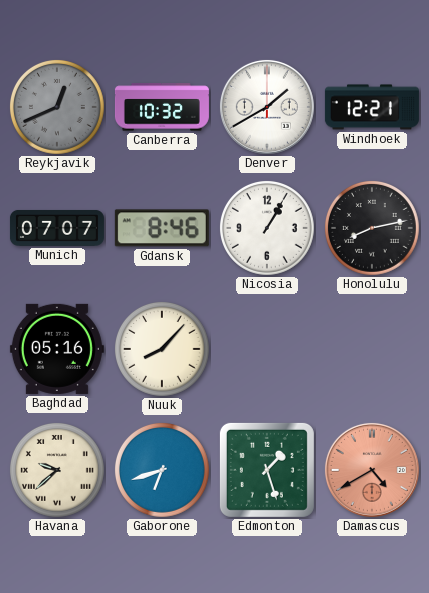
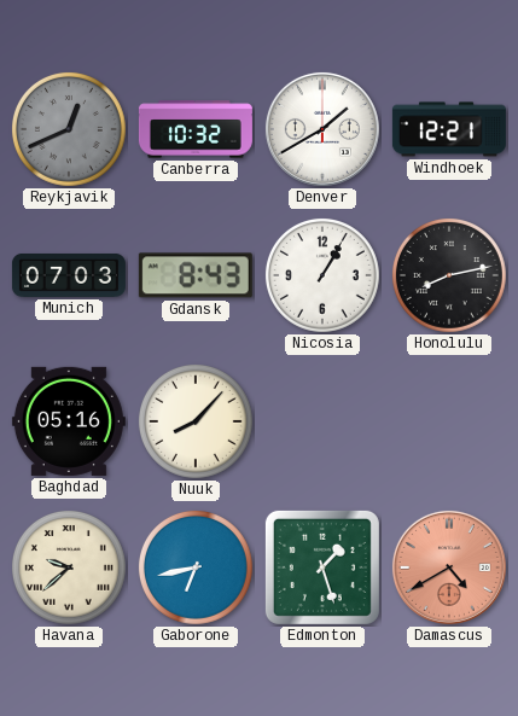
Munich: 07:07 -> 07:03
Gdansk: 8:46 -> 8:43
Gaborone: 6:42 -> 6:43
